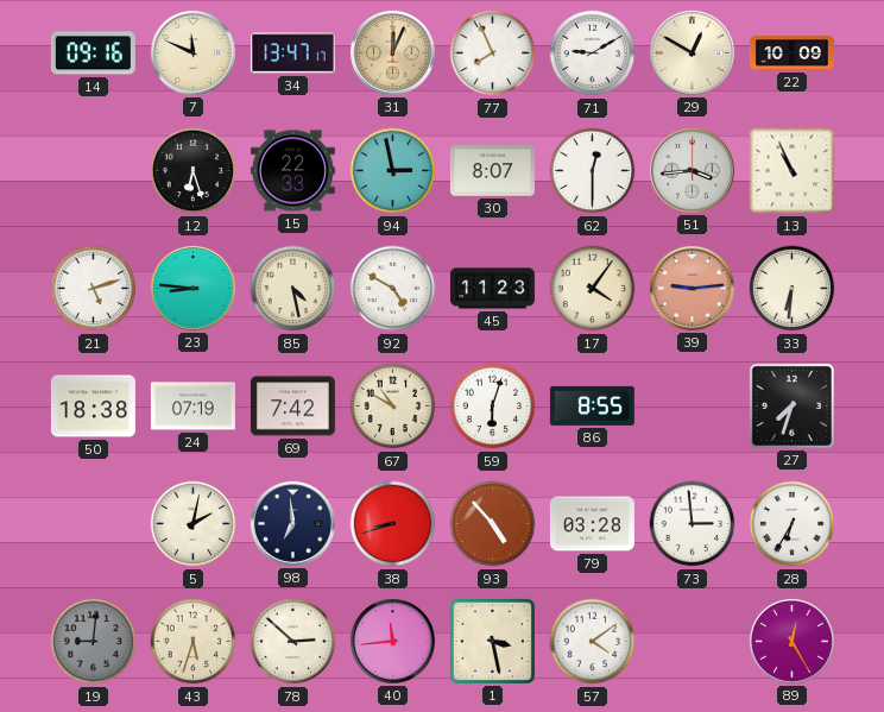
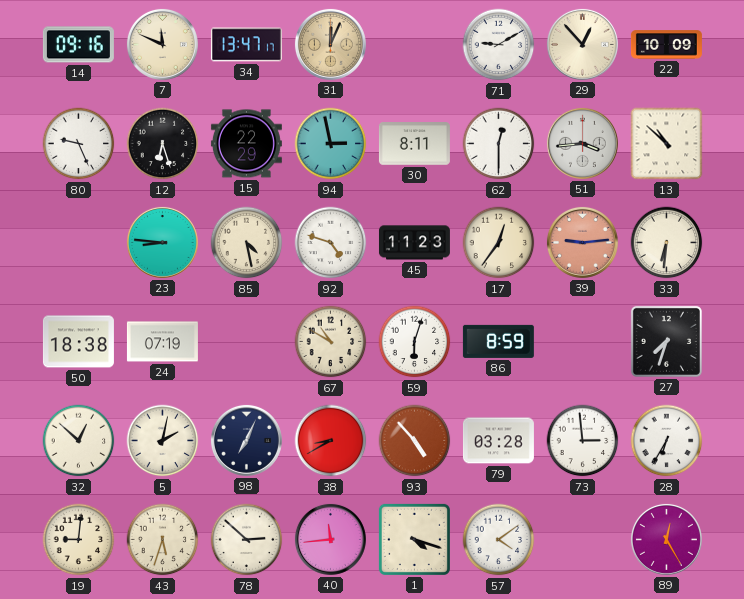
77: 7:56 -> none
29: 12:50 -> 12:53
80: none -> 9:26
15: 22:33 -> 22:29
30: 8:07 -> 8:11
13: 10:56 -> 10:52
21: 5:12 -> none
92: 4:50 -> 4:48
17: 4:06 -> 12:36
69: 7:42 -> none
86: 8:55 -> 8:59
32: none -> 12:52
98: 6:59 -> 7:04
38: 8:42 -> 8:40
19 dial: grey -> cream
1: 3:28 -> 4:18
